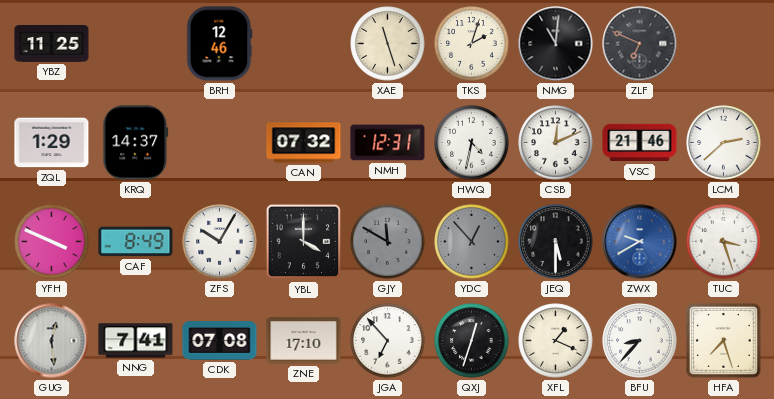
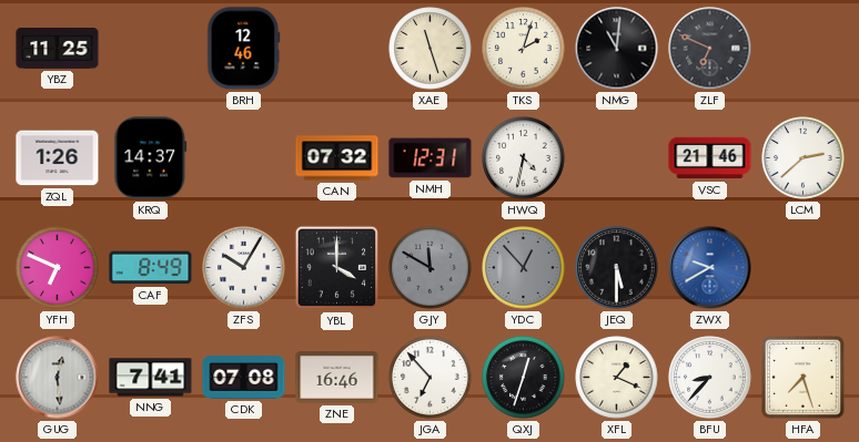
ZQL: 1:29 -> 1:26
CSB: 12:11 -> none
YFH: 3:49 -> 6:49
TUC: 3:27 -> none
ZNE: 17:10 -> 16:46
